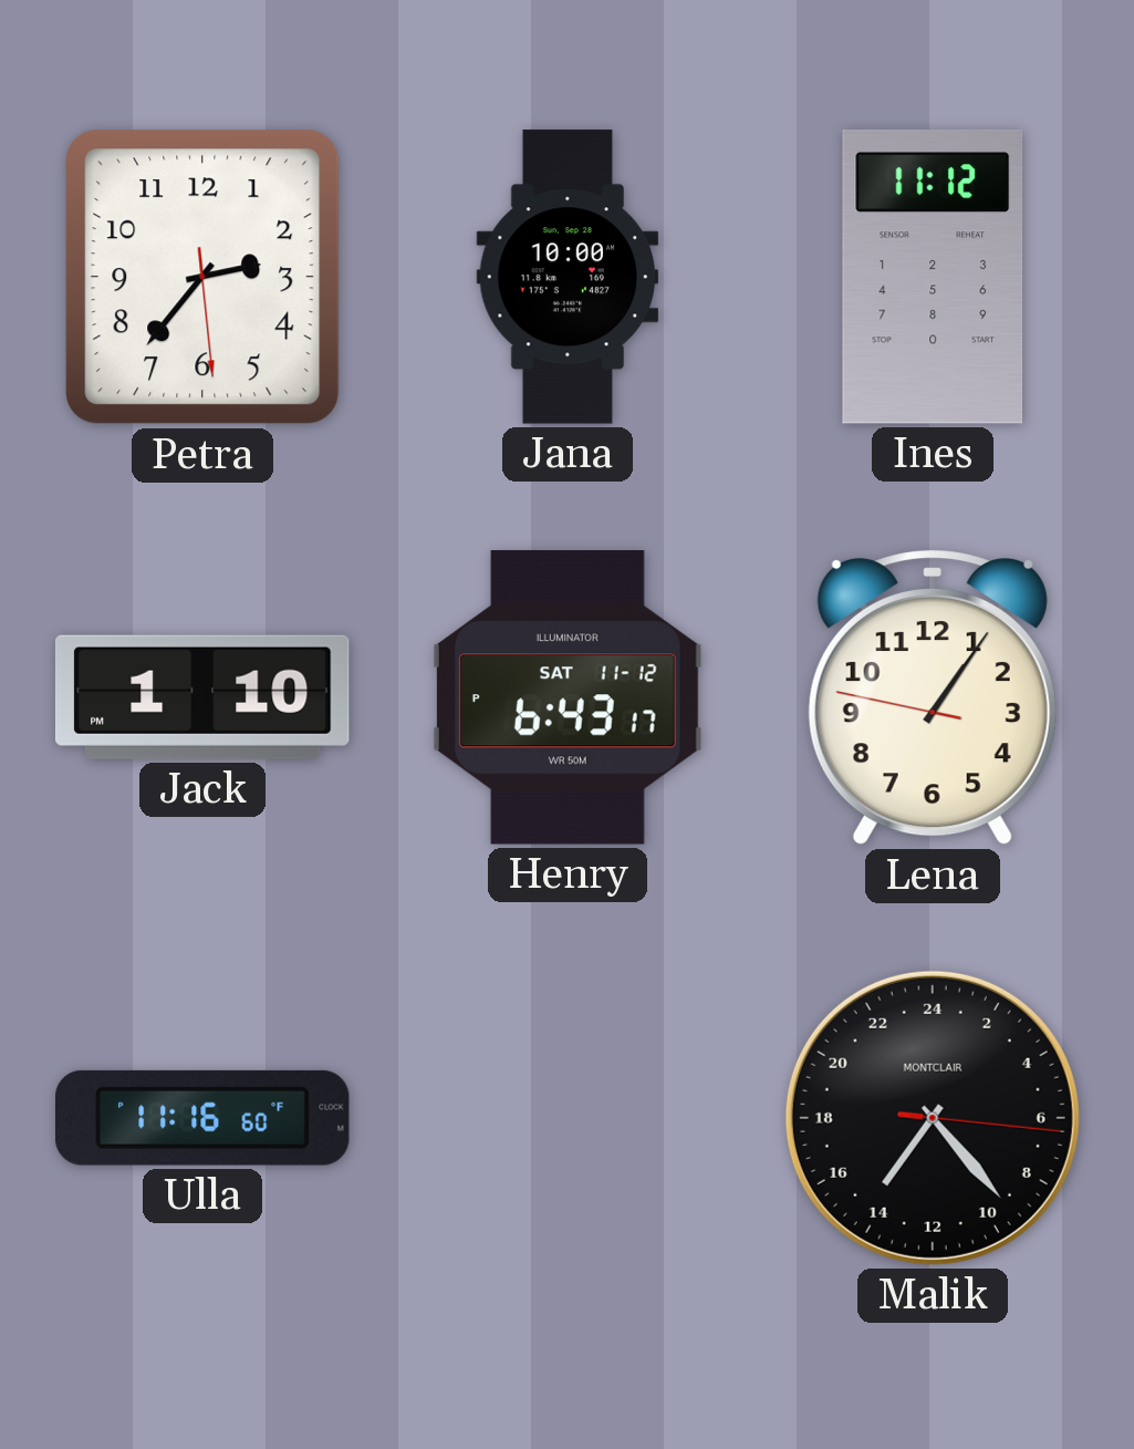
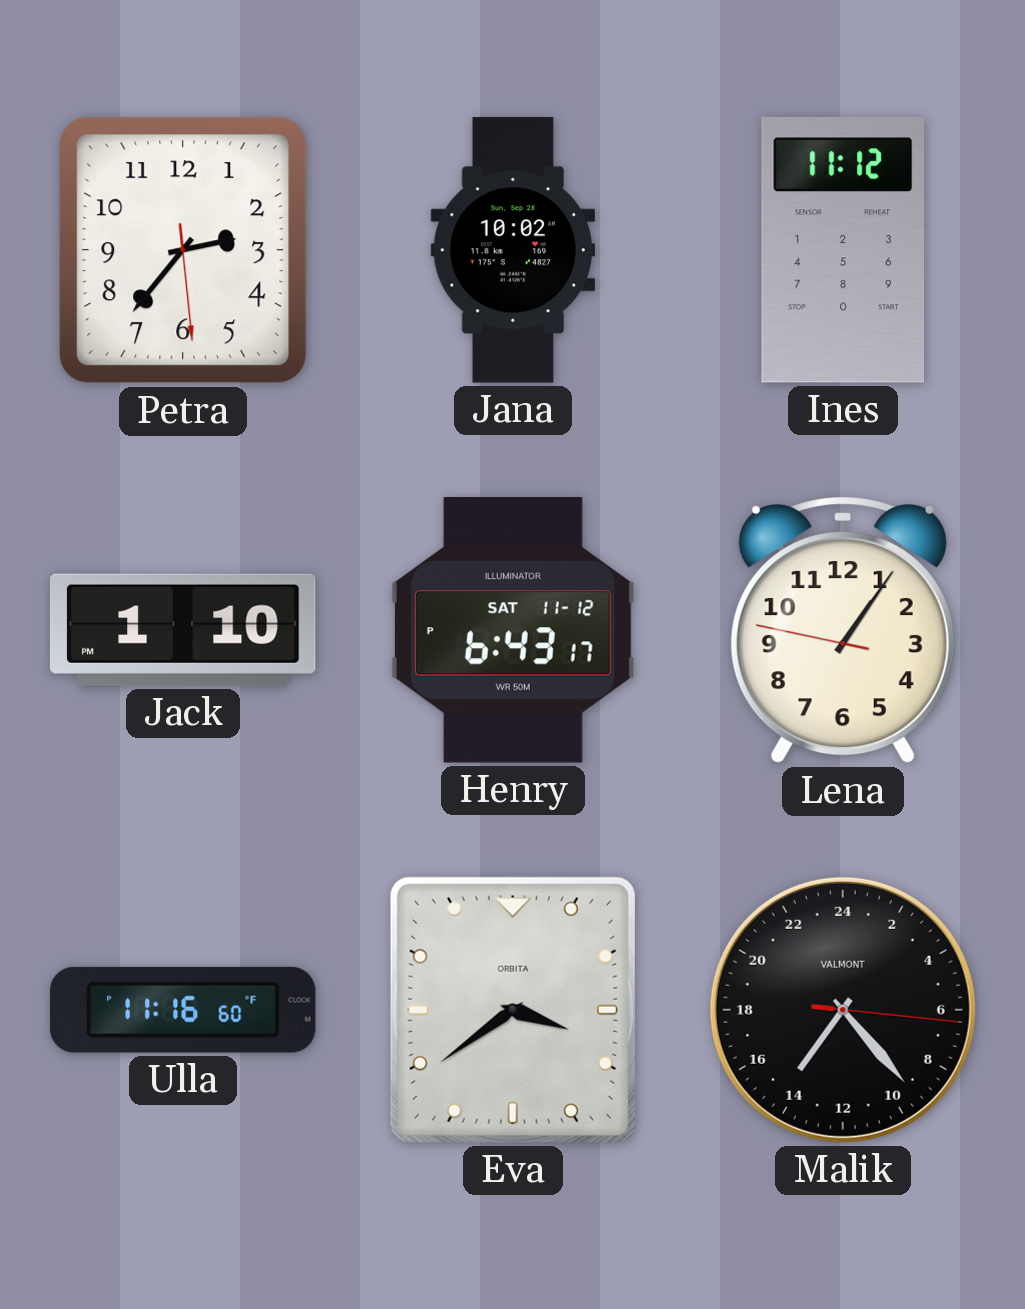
Jana: 10:00 -> 10:02
Eva: none -> 3:39
Malik brand: MONTCLAIR -> VALMONT
